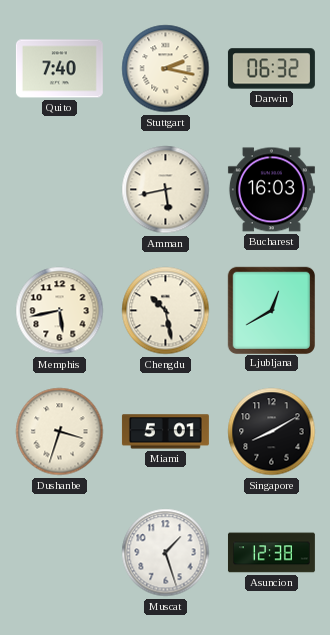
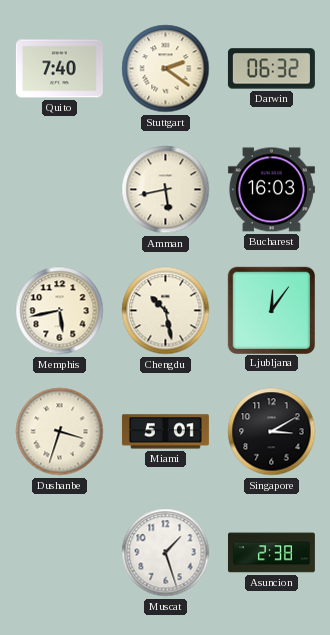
Stuttgart: 2:17 -> 2:21
Ljubljana: 12:40 -> 12:06
Singapore: 8:10 -> 3:10
Asuncion: 12:38 -> 2:38
